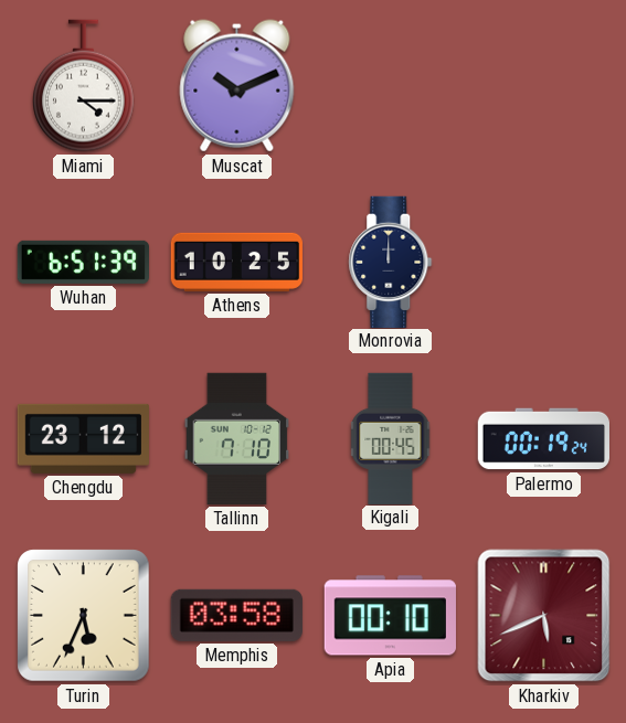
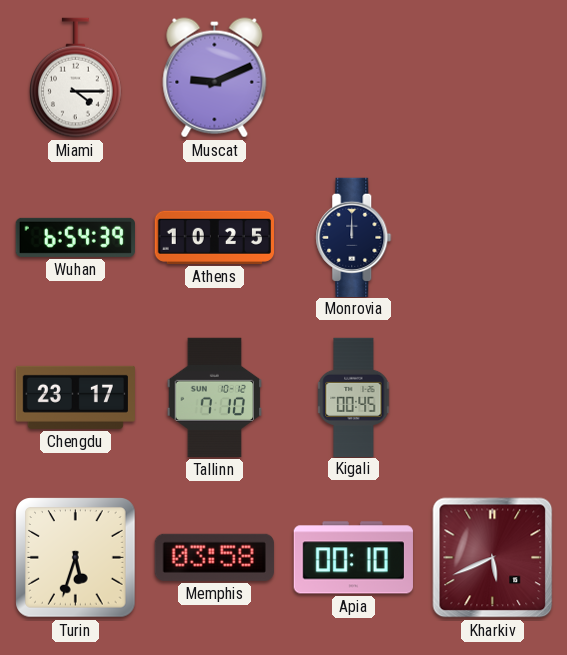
Muscat: 10:11 -> 9:11
Wuhan: 6:51 -> 6:54
Chengdu: 23:12 -> 23:17
Palermo: 00:19 -> none
Turin: 5:34 -> 5:33
